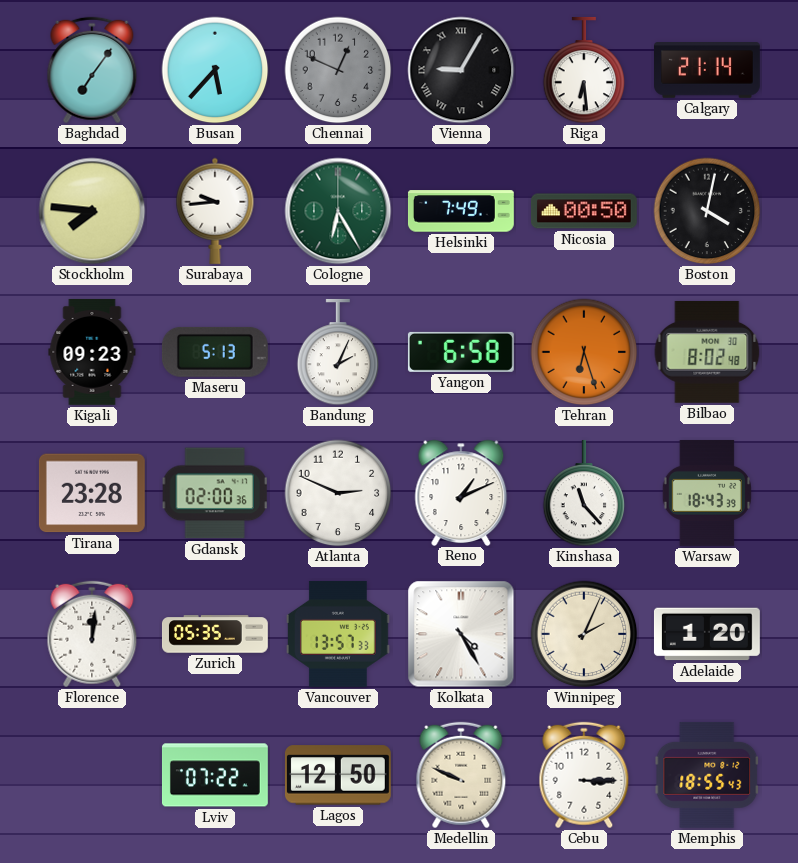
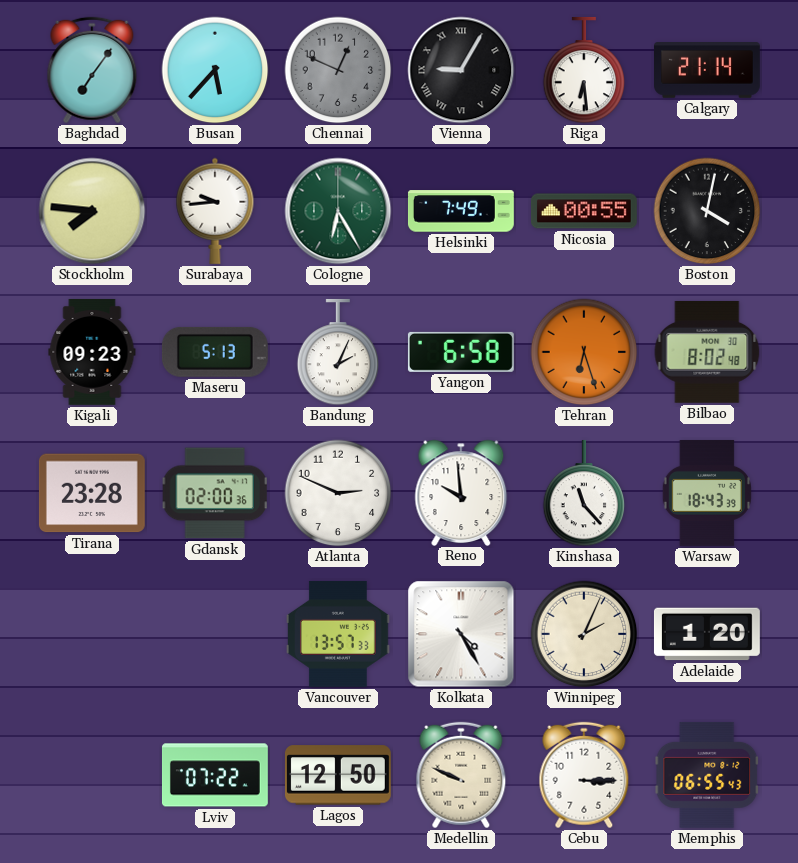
Nicosia: 00:50 -> 00:55
Reno: 1:11 -> 9:59
Florence: 12:01 -> none
Zurich: 05:35 -> none
Memphis: 18:55 -> 06:55
